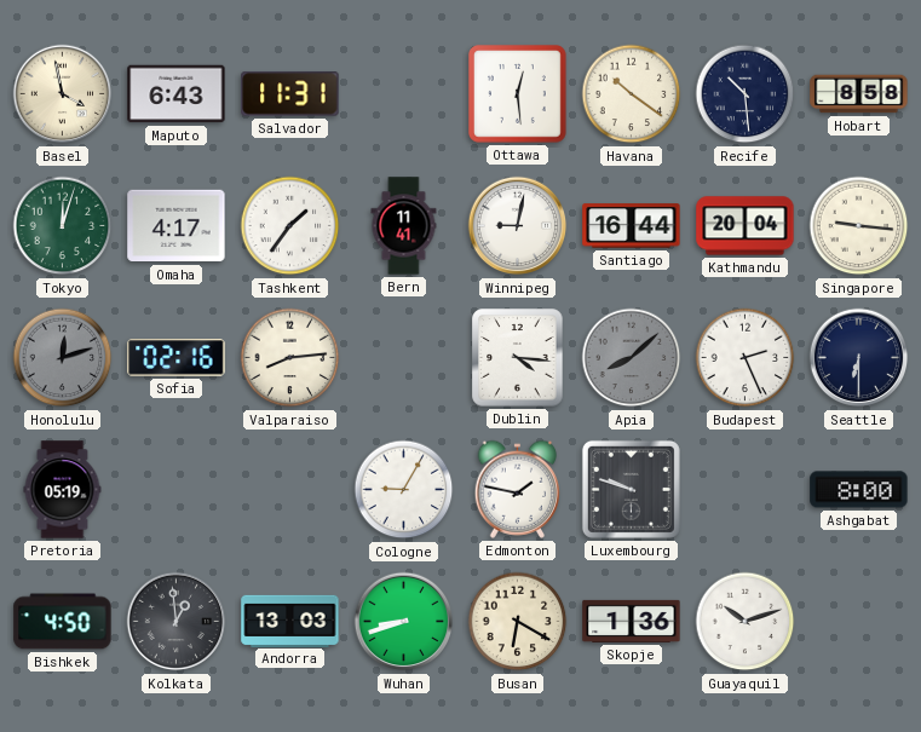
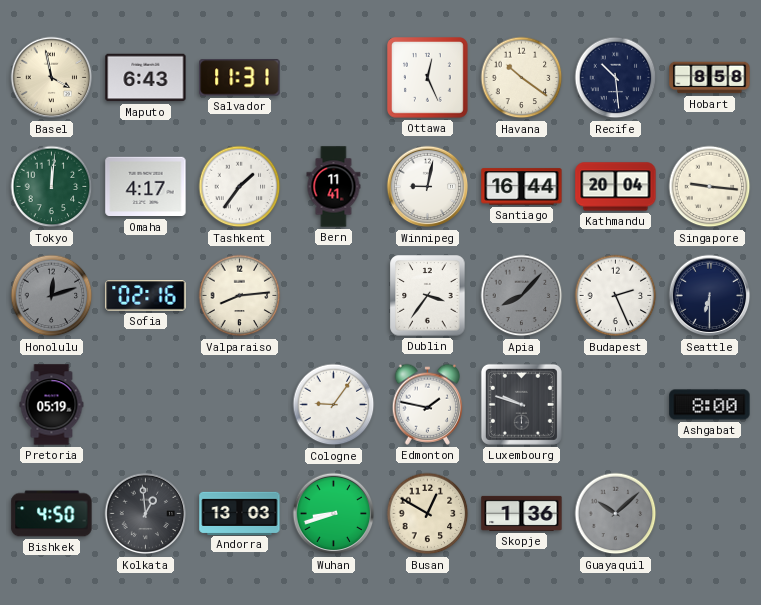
Ottawa: 12:29 -> 12:26
Tokyo: 12:03 -> 12:01
Dublin: 4:16 -> 3:36
Apia: 8:08 -> 8:07
Cologne: 9:05 -> 9:06
Busan: 6:20 -> 12:50
Guayaquil: 10:12 -> 10:08
Guayaquil dial: white -> grey
